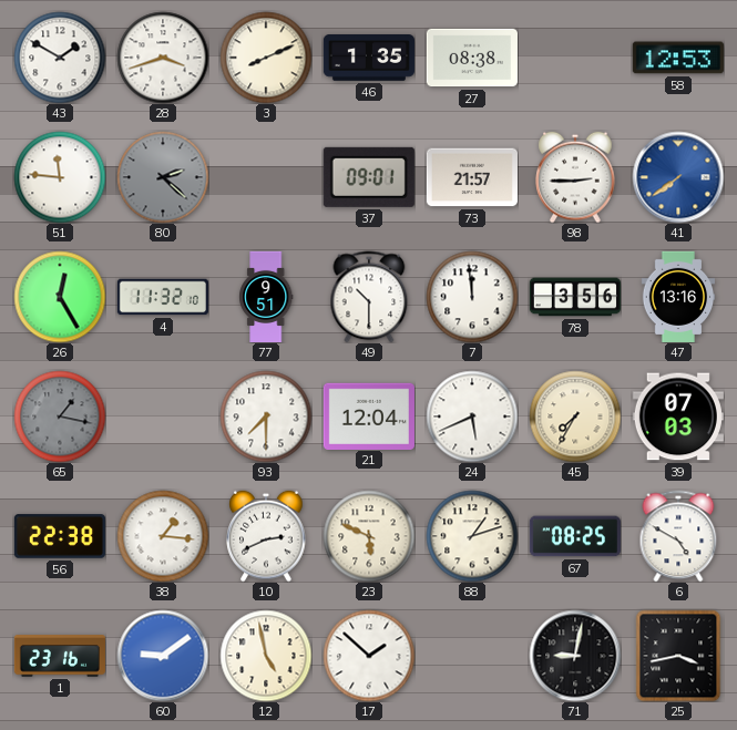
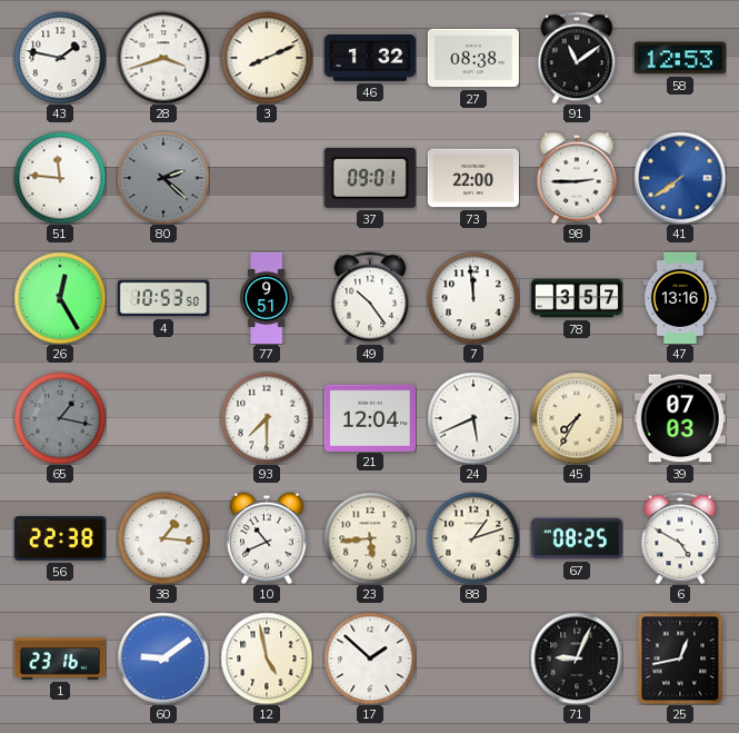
43: 1:50 -> 1:47
46: 1:35 -> 1:32
91: none -> 11:09
73: 21:57 -> 22:00
4: 11:32 -> 10:53
49: 10:30 -> 10:24
78: 3:56 -> 3:57
10: 2:41 -> 10:41
23: 5:49 -> 5:44
71: 9:02 -> 9:04
25: 3:43 -> 12:43
